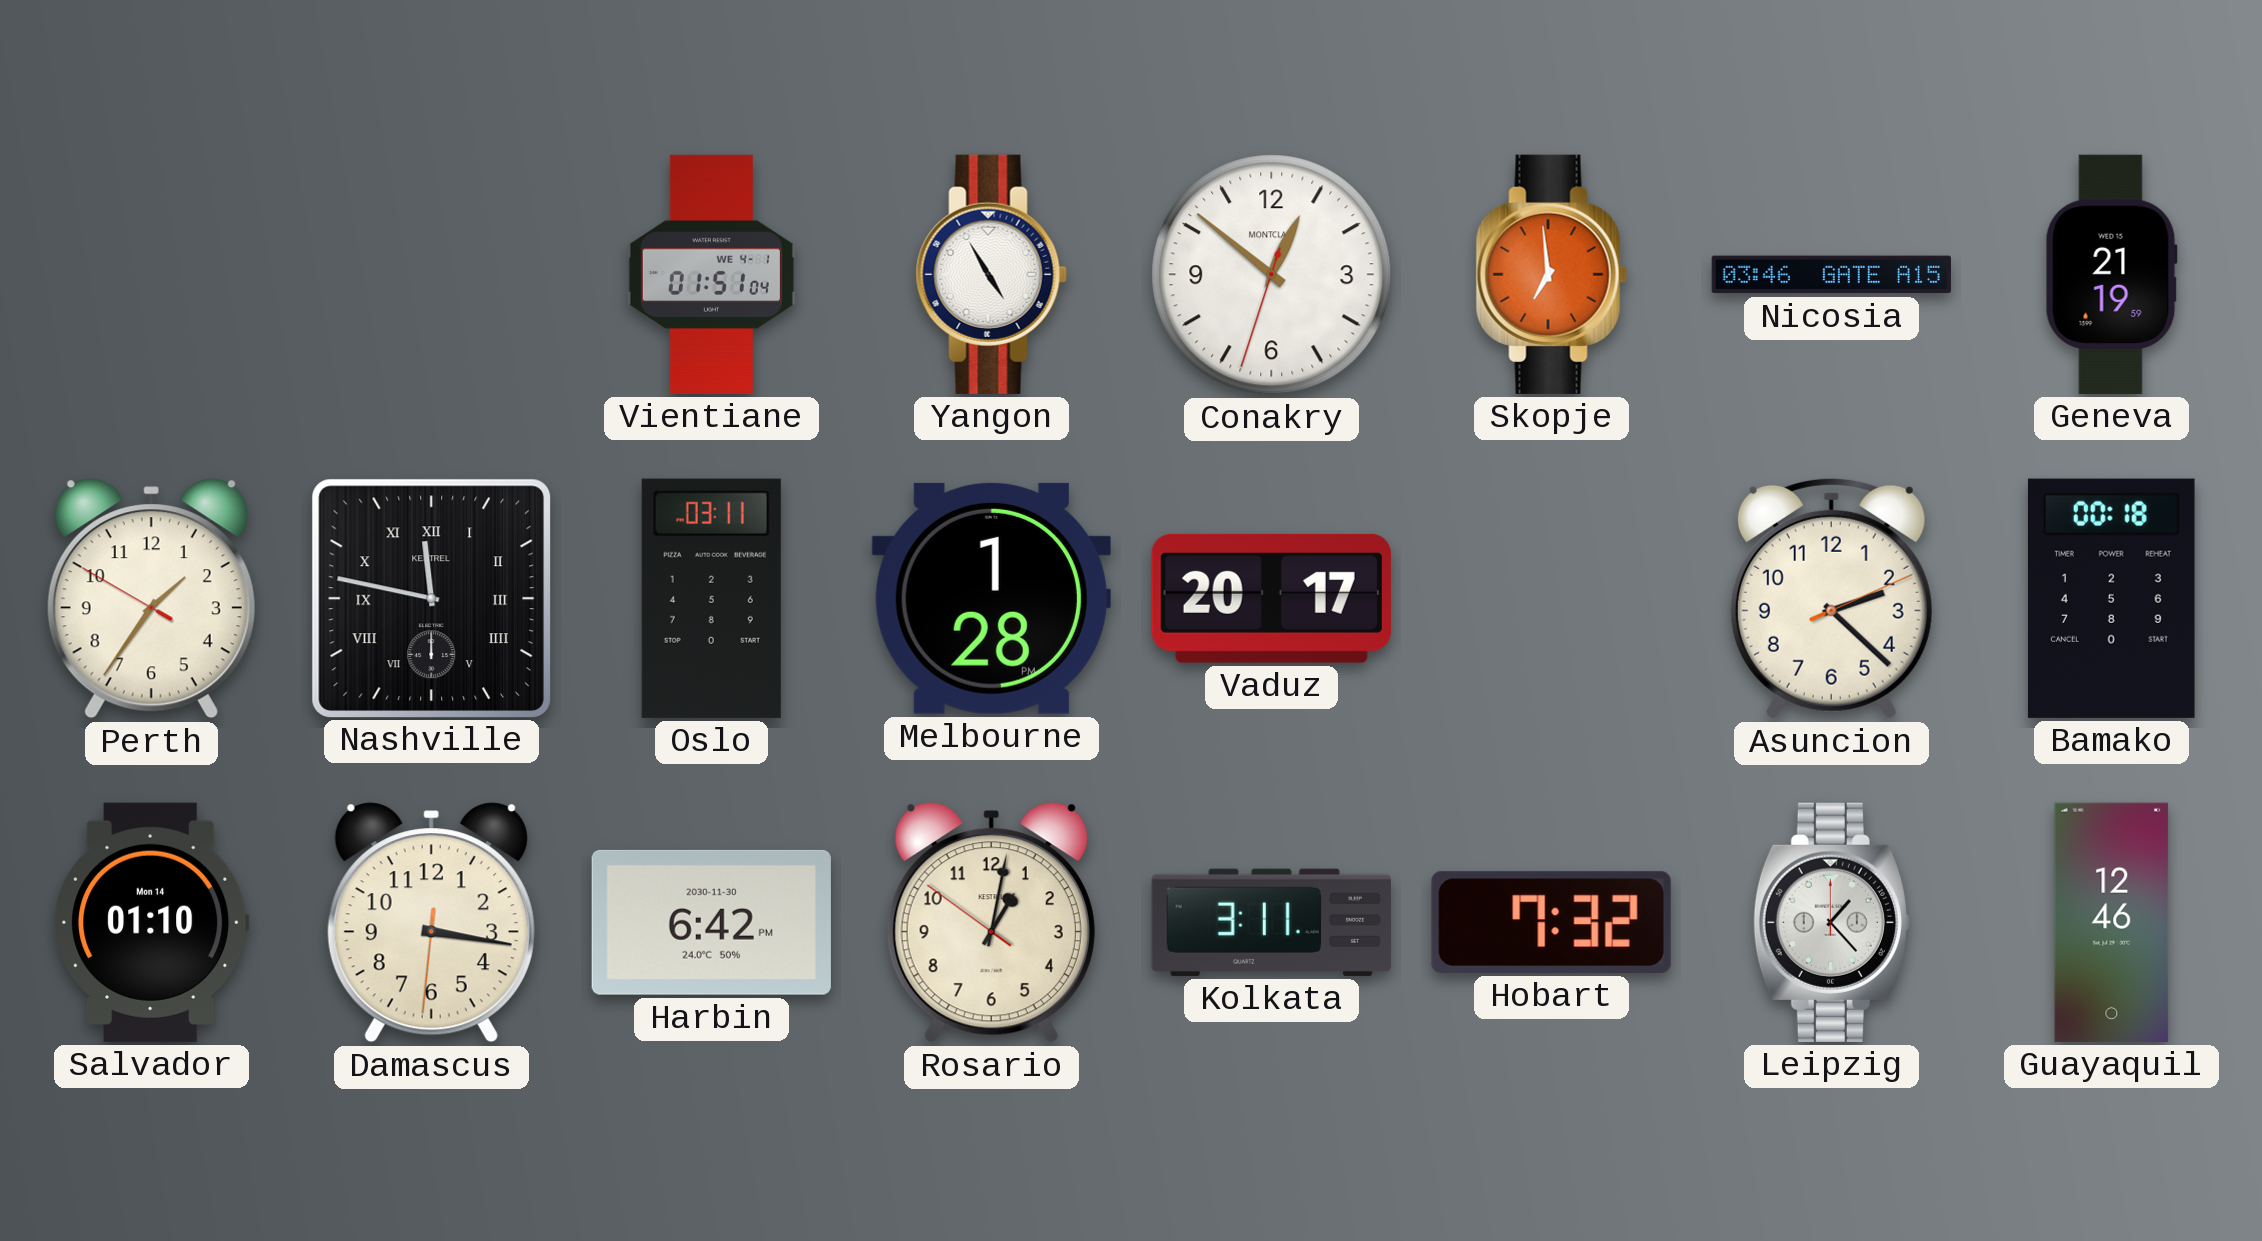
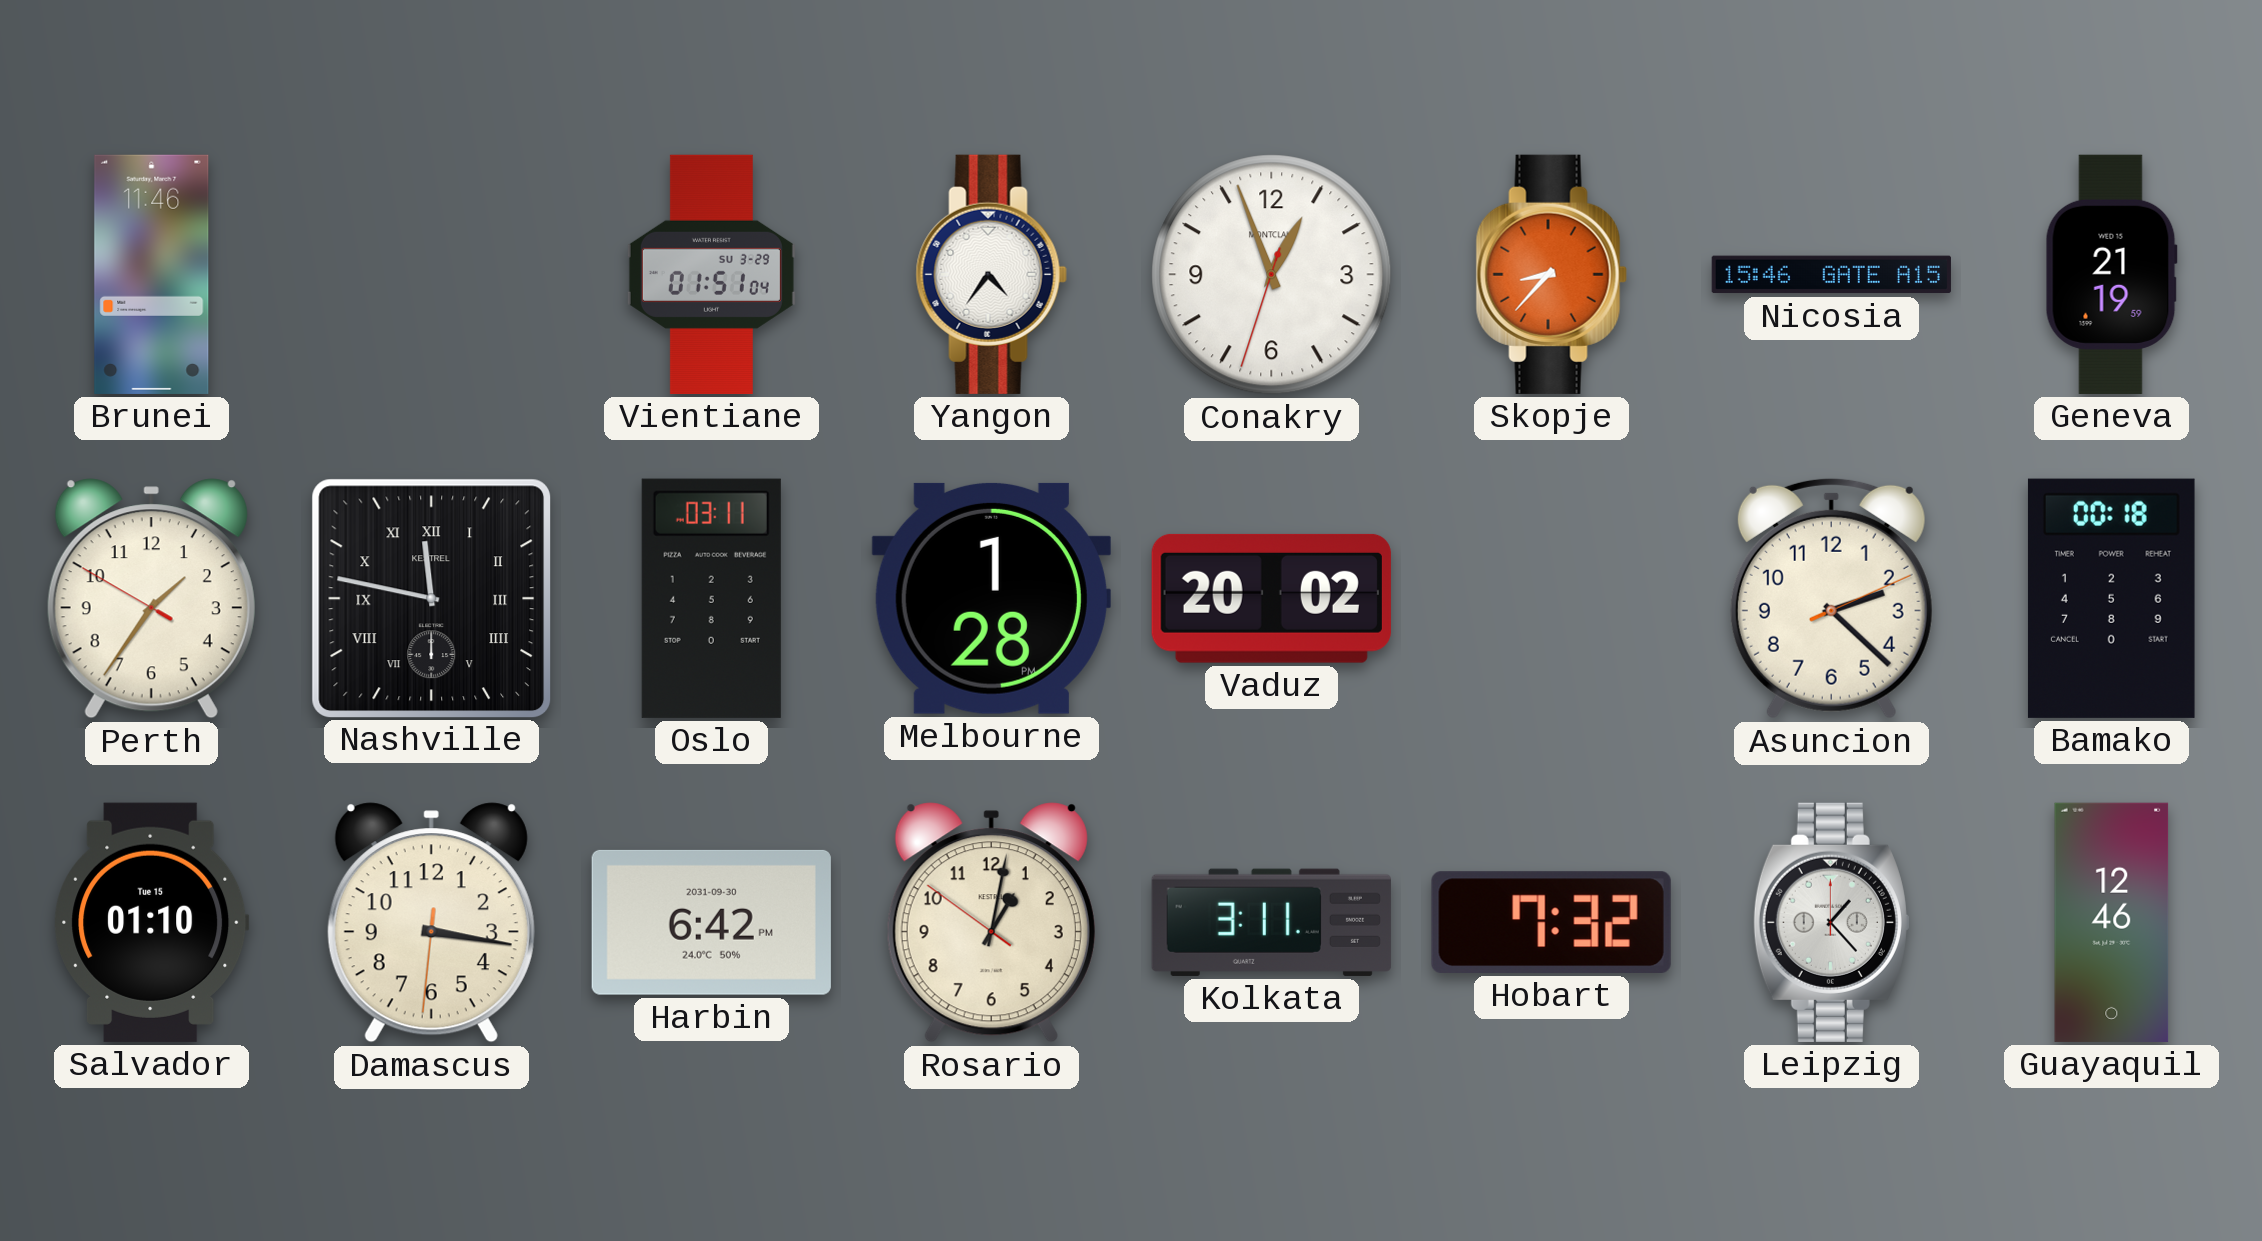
Brunei: none -> 11:46
Vientiane date: WE 4-1 -> SU 3-29
Yangon: 4:55 -> 4:36
Conakry: 12:51 -> 12:56
Skopje: 6:59 -> 8:37
Nicosia: 03:46 -> 15:46
Vaduz: 20:17 -> 20:02
Salvador date: Mon 14 -> Tue 15
Harbin date: 2030-11-30 -> 2031-09-30
